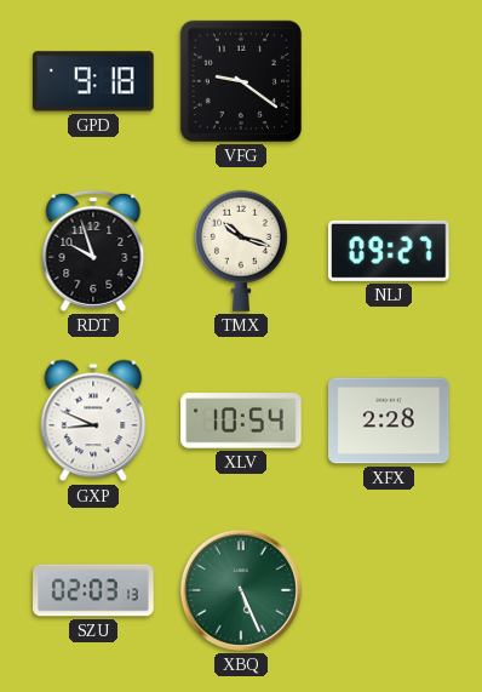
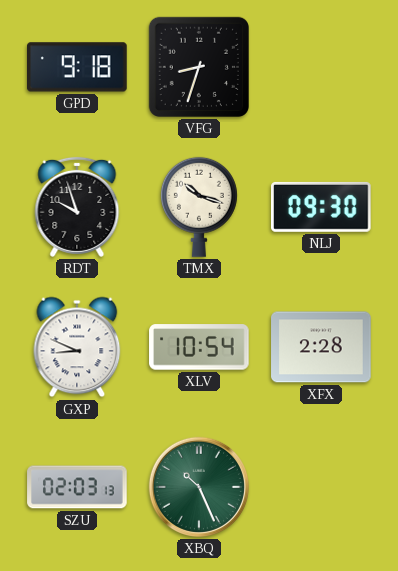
VFG: 9:21 -> 8:33
NLJ: 09:27 -> 09:30
XBQ: 5:26 -> 10:26
